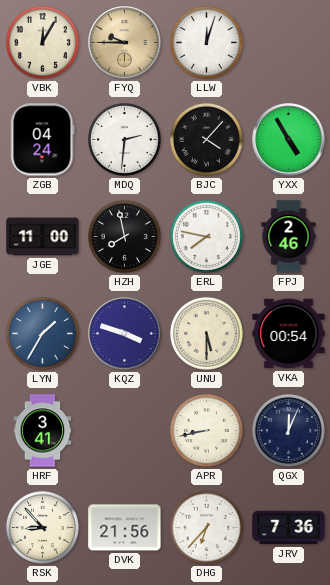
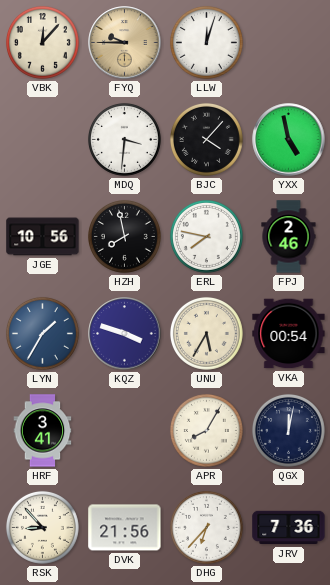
VBK: 12:05 -> 12:07
ZGB: 04:24 -> none
MDQ: 2:31 -> 3:31
YXX: 4:55 -> 4:58
JGE: 11:00 -> 10:56
UNU: 5:30 -> 5:35
APR: 8:43 -> 8:05
QGX: 12:04 -> 12:02
